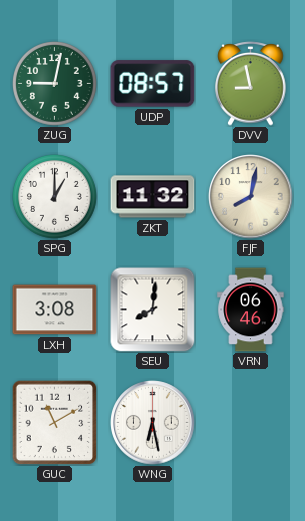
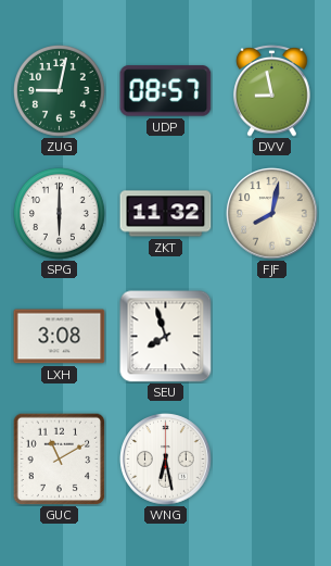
SPG: 1:00 -> 6:00
SEU: 8:01 -> 7:57
VRN: 06:46 -> none
